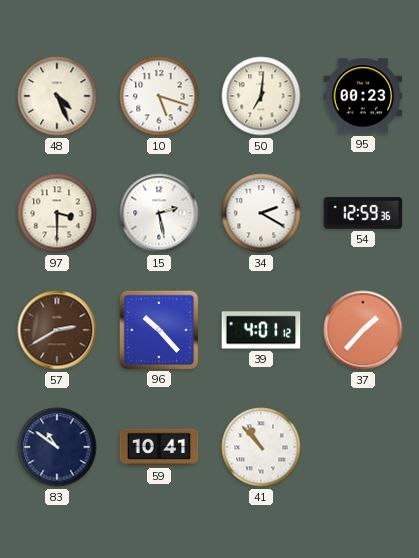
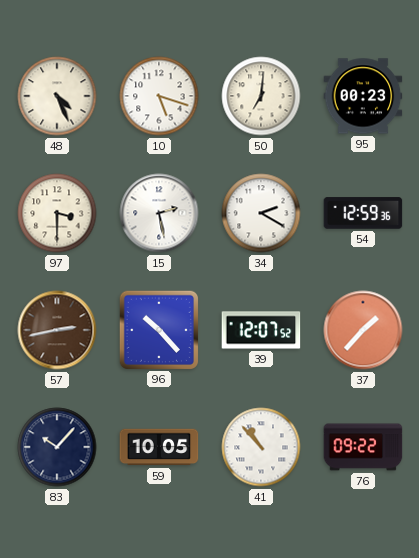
57: 2:40 -> 2:43
39: 4:01 -> 12:07
83: 10:51 -> 10:07
59: 10:41 -> 10:05
76: none -> 09:22
